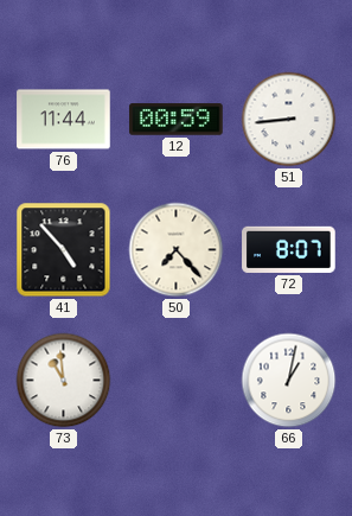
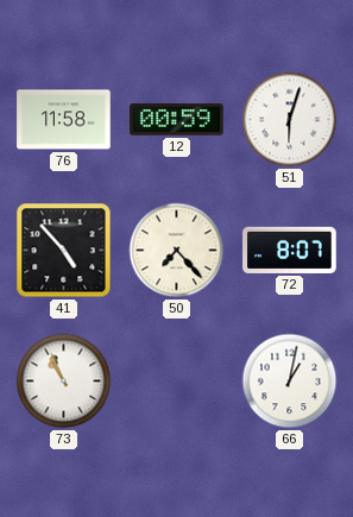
76: 11:44 -> 11:58
51: 8:44 -> 6:03
73: 10:59 -> 10:56
